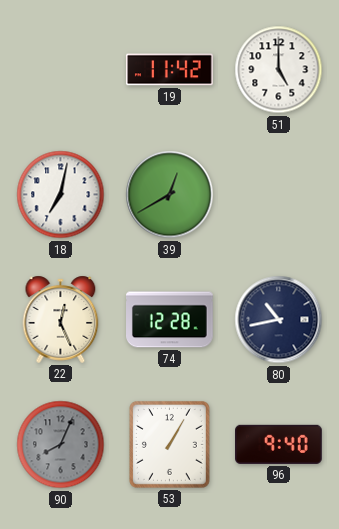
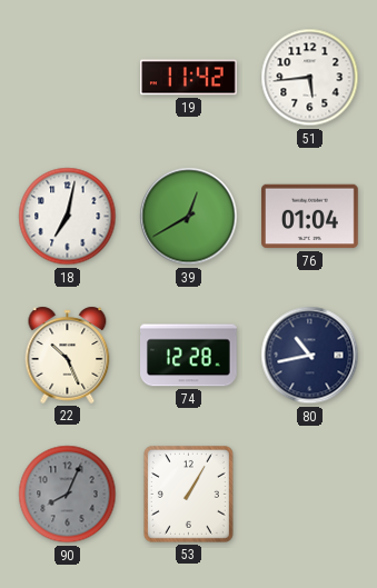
51: 5:00 -> 5:44
76: none -> 01:04
22: 12:26 -> 10:26
96: 9:40 -> none
